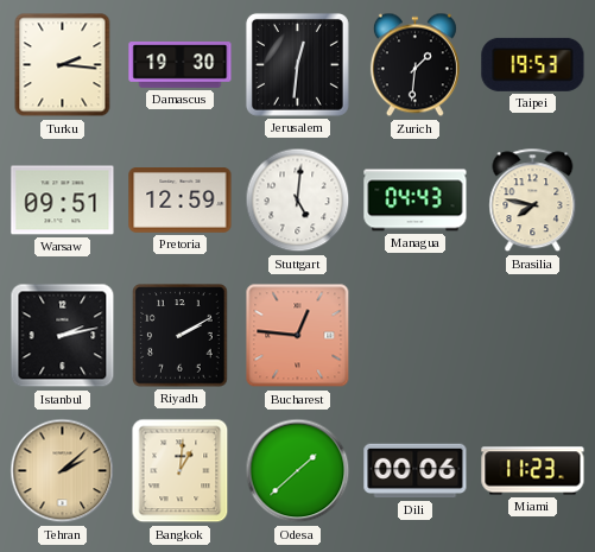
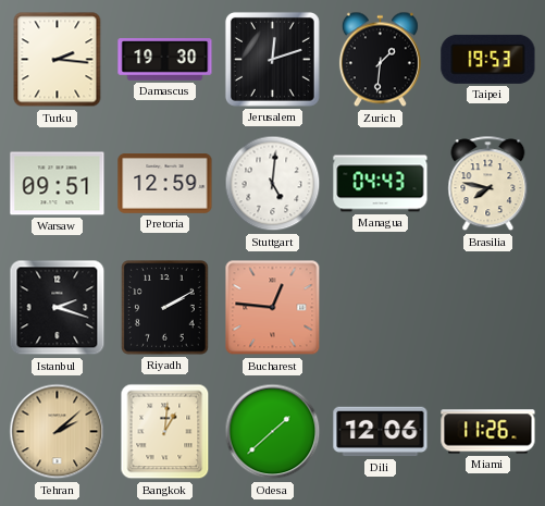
Jerusalem: 12:31 -> 12:12
Istanbul: 2:13 -> 2:18
Dili: 00:06 -> 12:06
Miami: 11:23 -> 11:26
